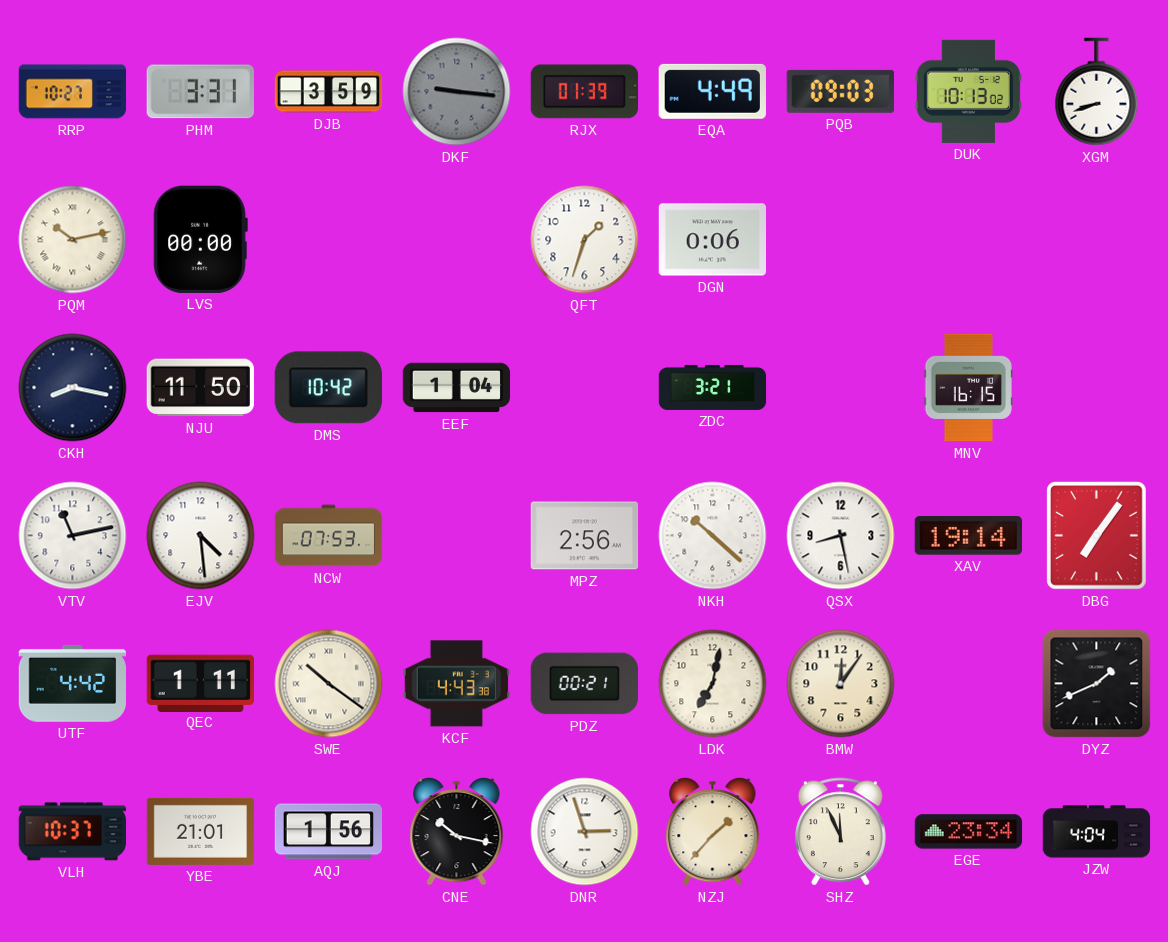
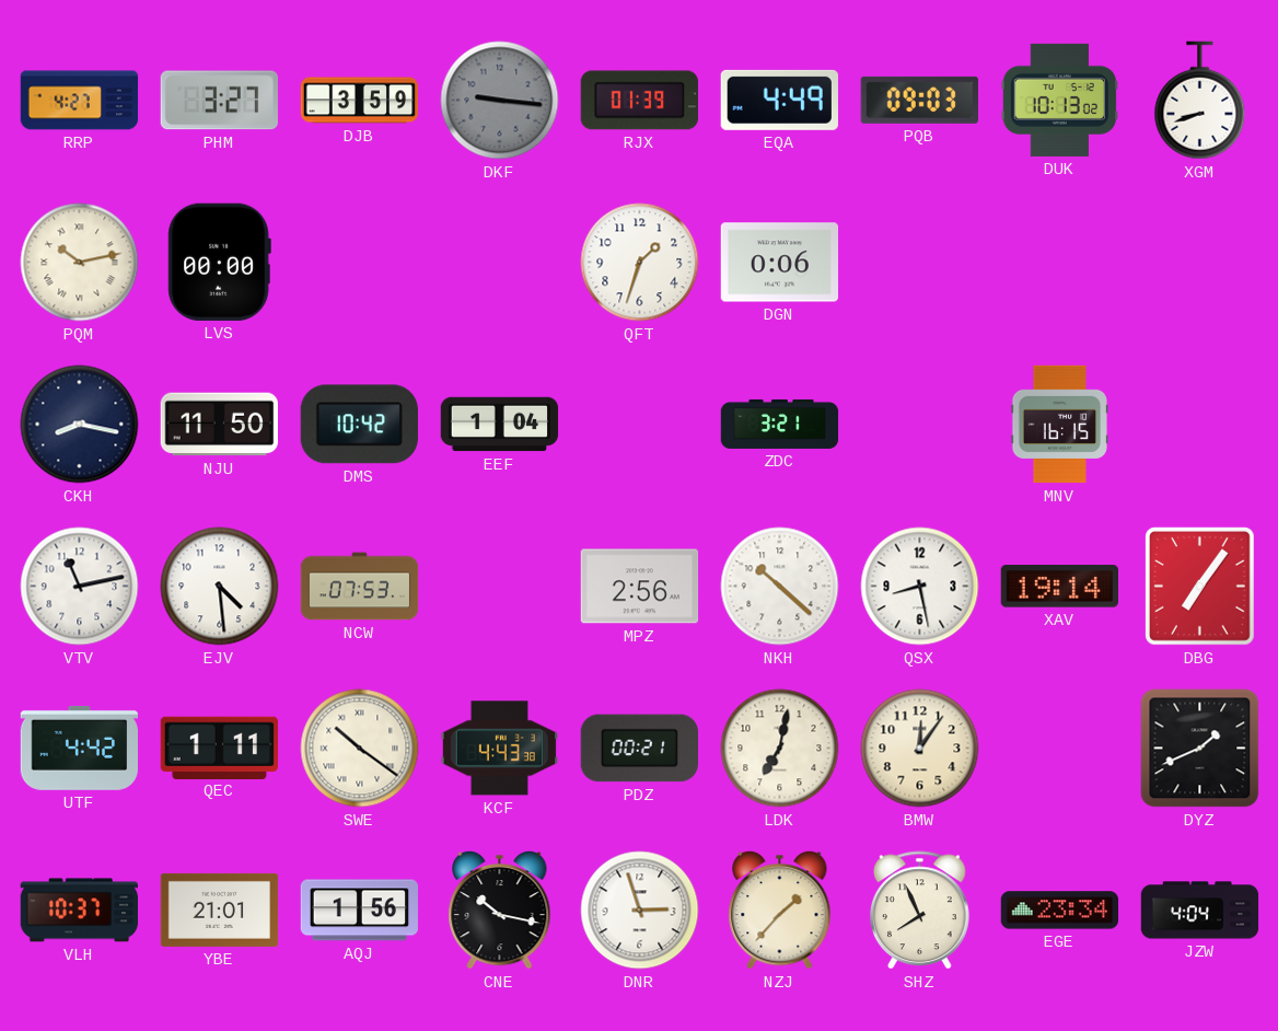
RRP: 10:27 -> 4:27
PHM: 3:31 -> 3:27
SHZ: 11:56 -> 7:56
